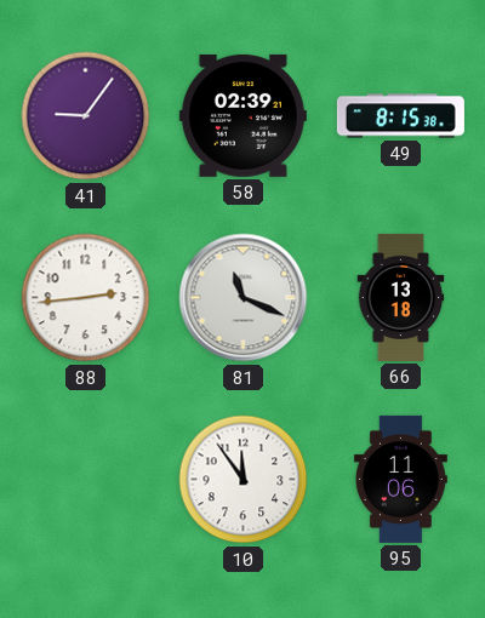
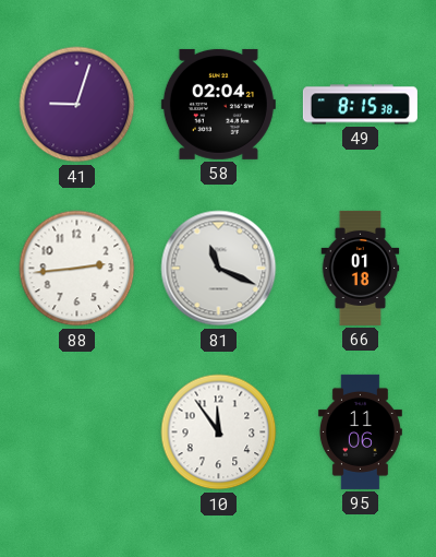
41: 9:06 -> 9:03
58: 02:39 -> 02:04
66: 13:18 -> 01:18
